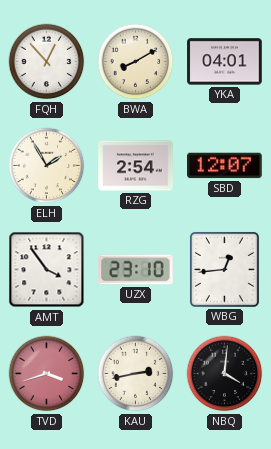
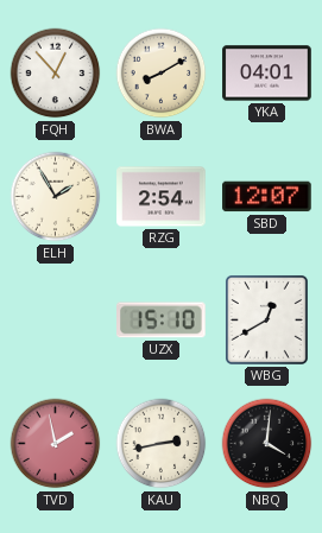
AMT: 3:54 -> none
UZX: 23:10 -> 15:10
WBG: 12:44 -> 12:40
TVD: 3:42 -> 1:58
